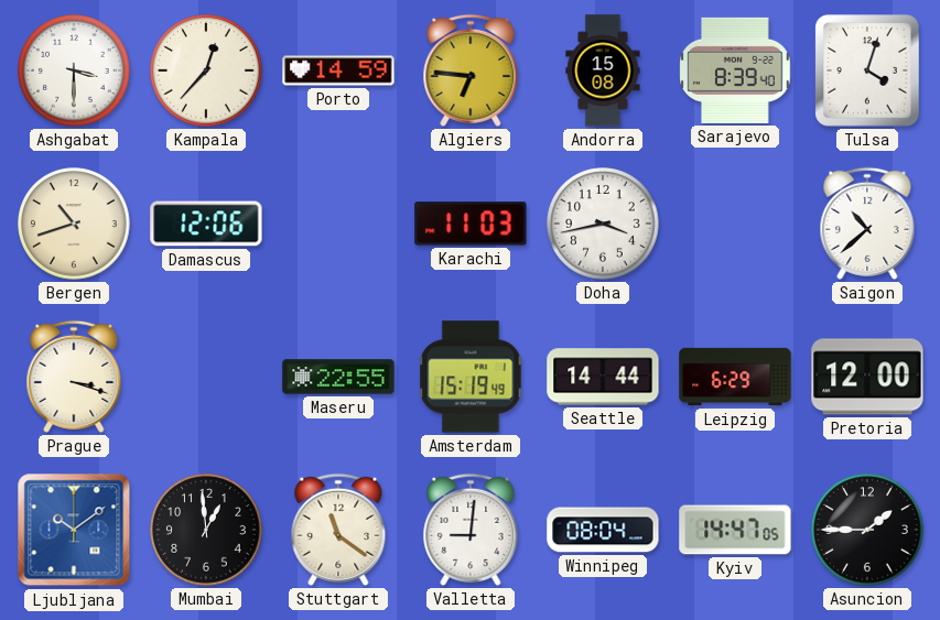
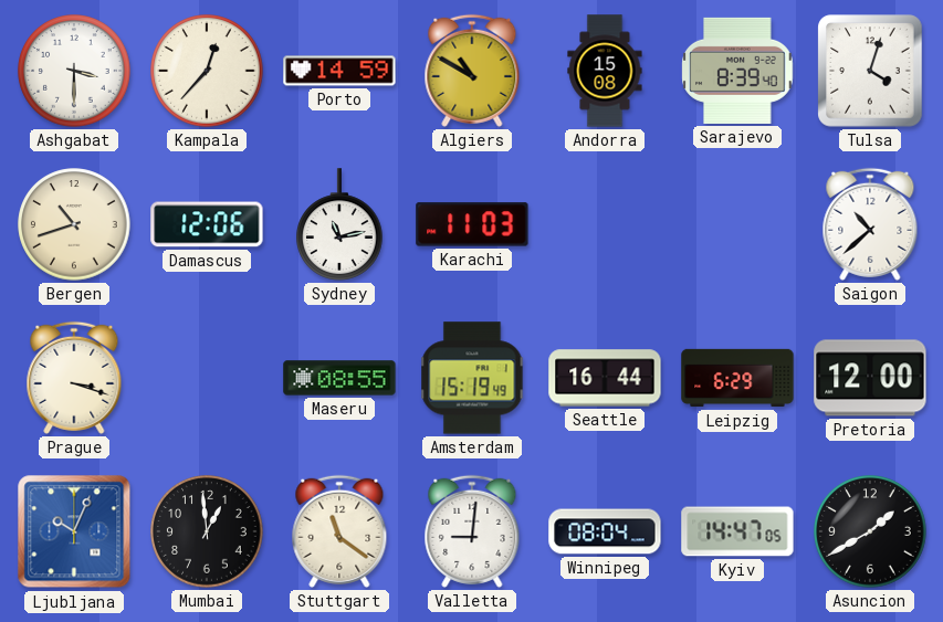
Algiers: 6:46 -> 10:50
Sydney: none -> 11:13
Doha: 3:43 -> none
Maseru: 22:55 -> 08:55
Seattle: 14:44 -> 16:44
Ljubljana: 10:09 -> 10:04
Asuncion: 1:45 -> 1:40
